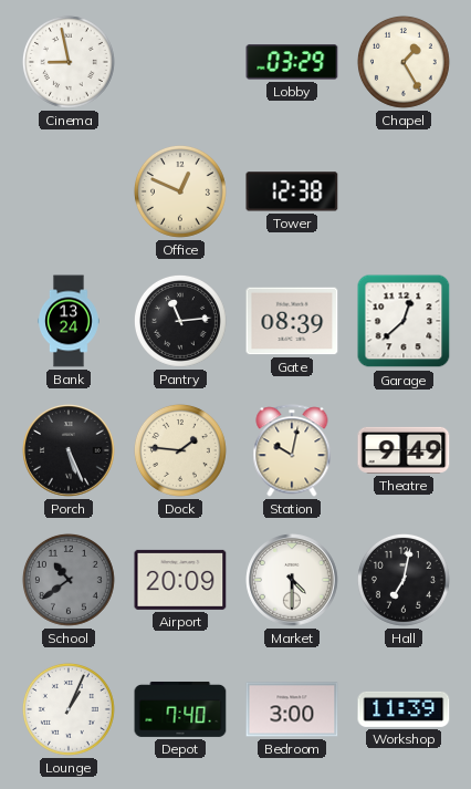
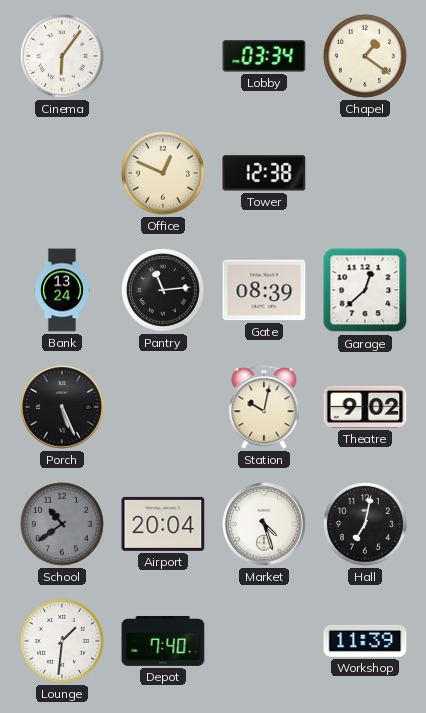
Cinema: 8:58 -> 6:06
Lobby: 03:29 -> 03:34
Chapel: 1:25 -> 1:21
Dock: 1:46 -> none
Theatre: 9:49 -> 9:02
Airport: 20:09 -> 20:04
Market: 4:30 -> 4:27
Lounge: 1:04 -> 1:31
Bedroom: 3:00 -> none
